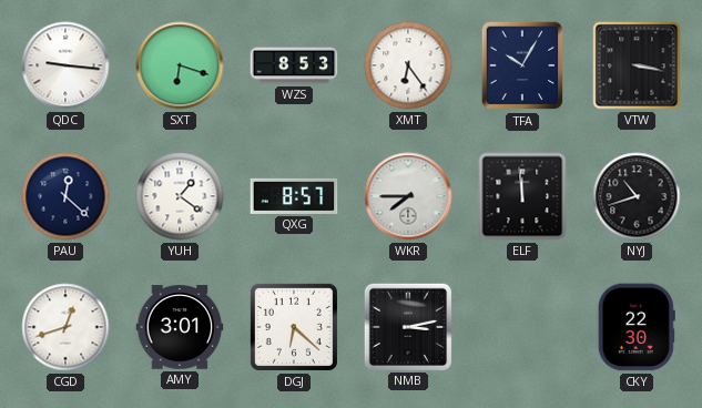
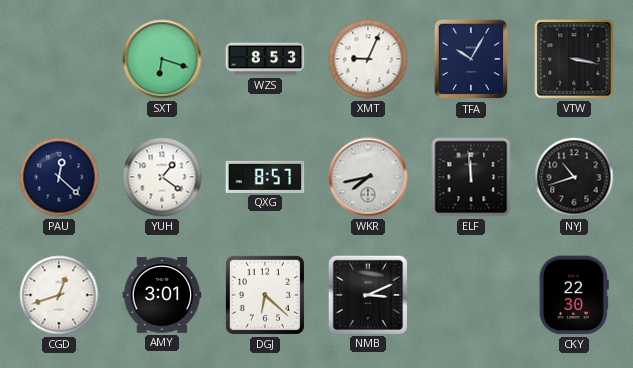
QDC: 9:16 -> none
XMT: 6:24 -> 9:04
WKR: 7:45 -> 7:43
NMB: 3:13 -> 3:11
